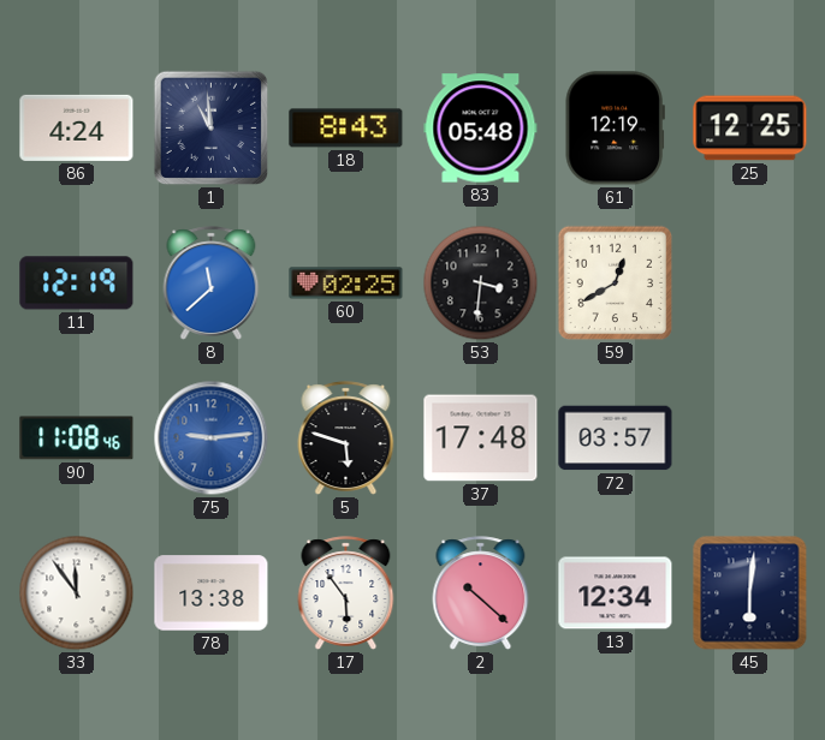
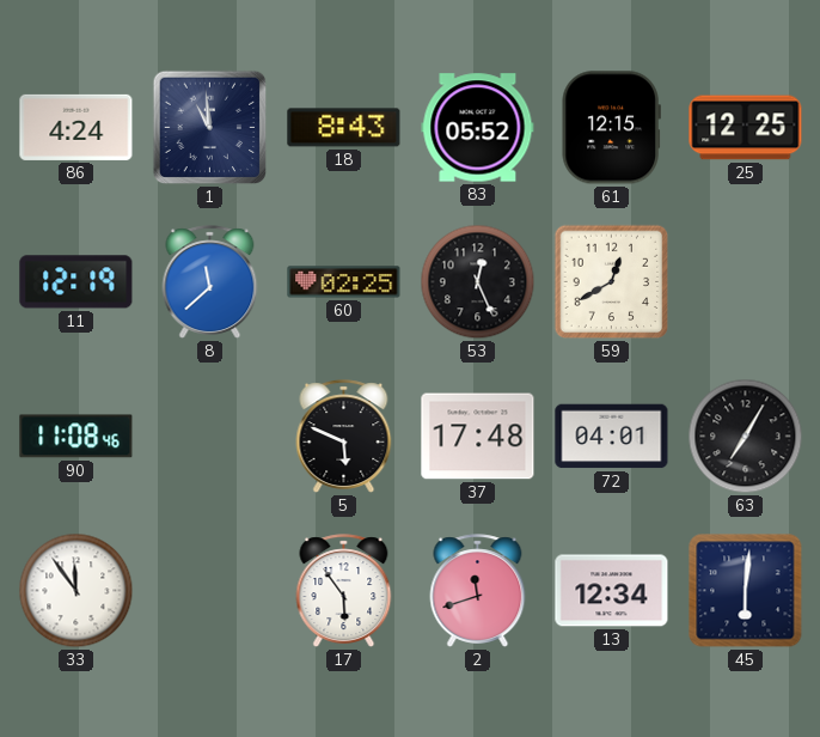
83: 05:48 -> 05:52
61: 12:19 -> 12:15
53: 3:31 -> 12:26
75: 9:14 -> none
5: 5:48 -> 5:49
72: 03:57 -> 04:01
63: none -> 7:05
78: 13:38 -> none
2: 10:22 -> 11:42
